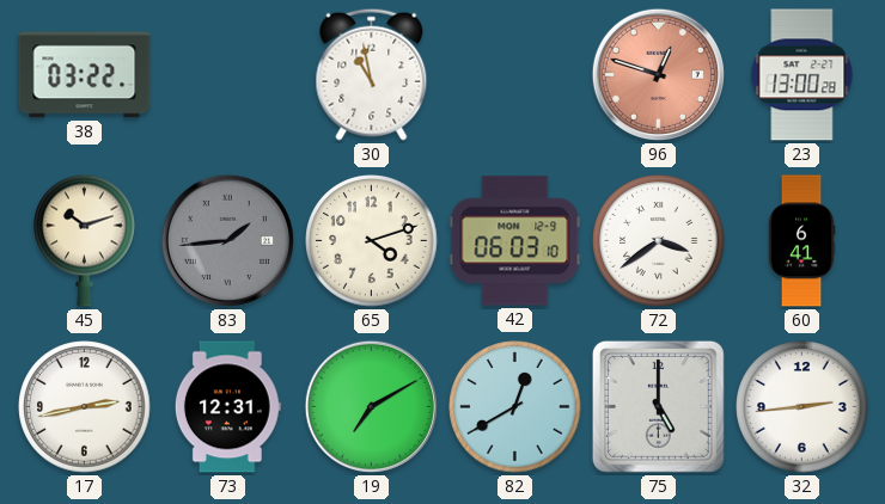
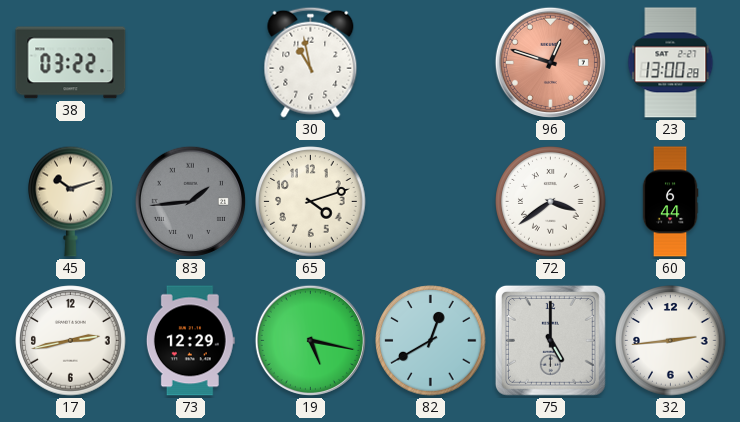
42: 06:03 -> none
60: 6:41 -> 6:44
73: 12:31 -> 12:29
19: 7:10 -> 5:17
